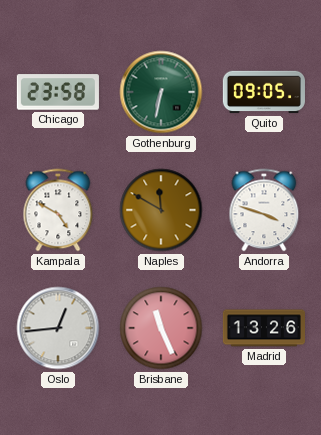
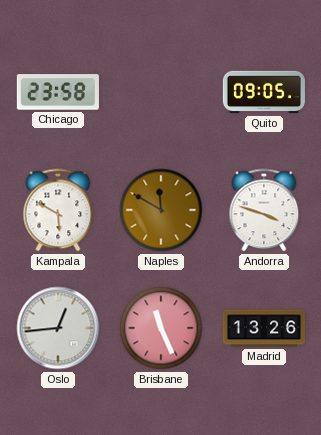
Gothenburg: 6:32 -> none
Kampala: 4:50 -> 5:50
